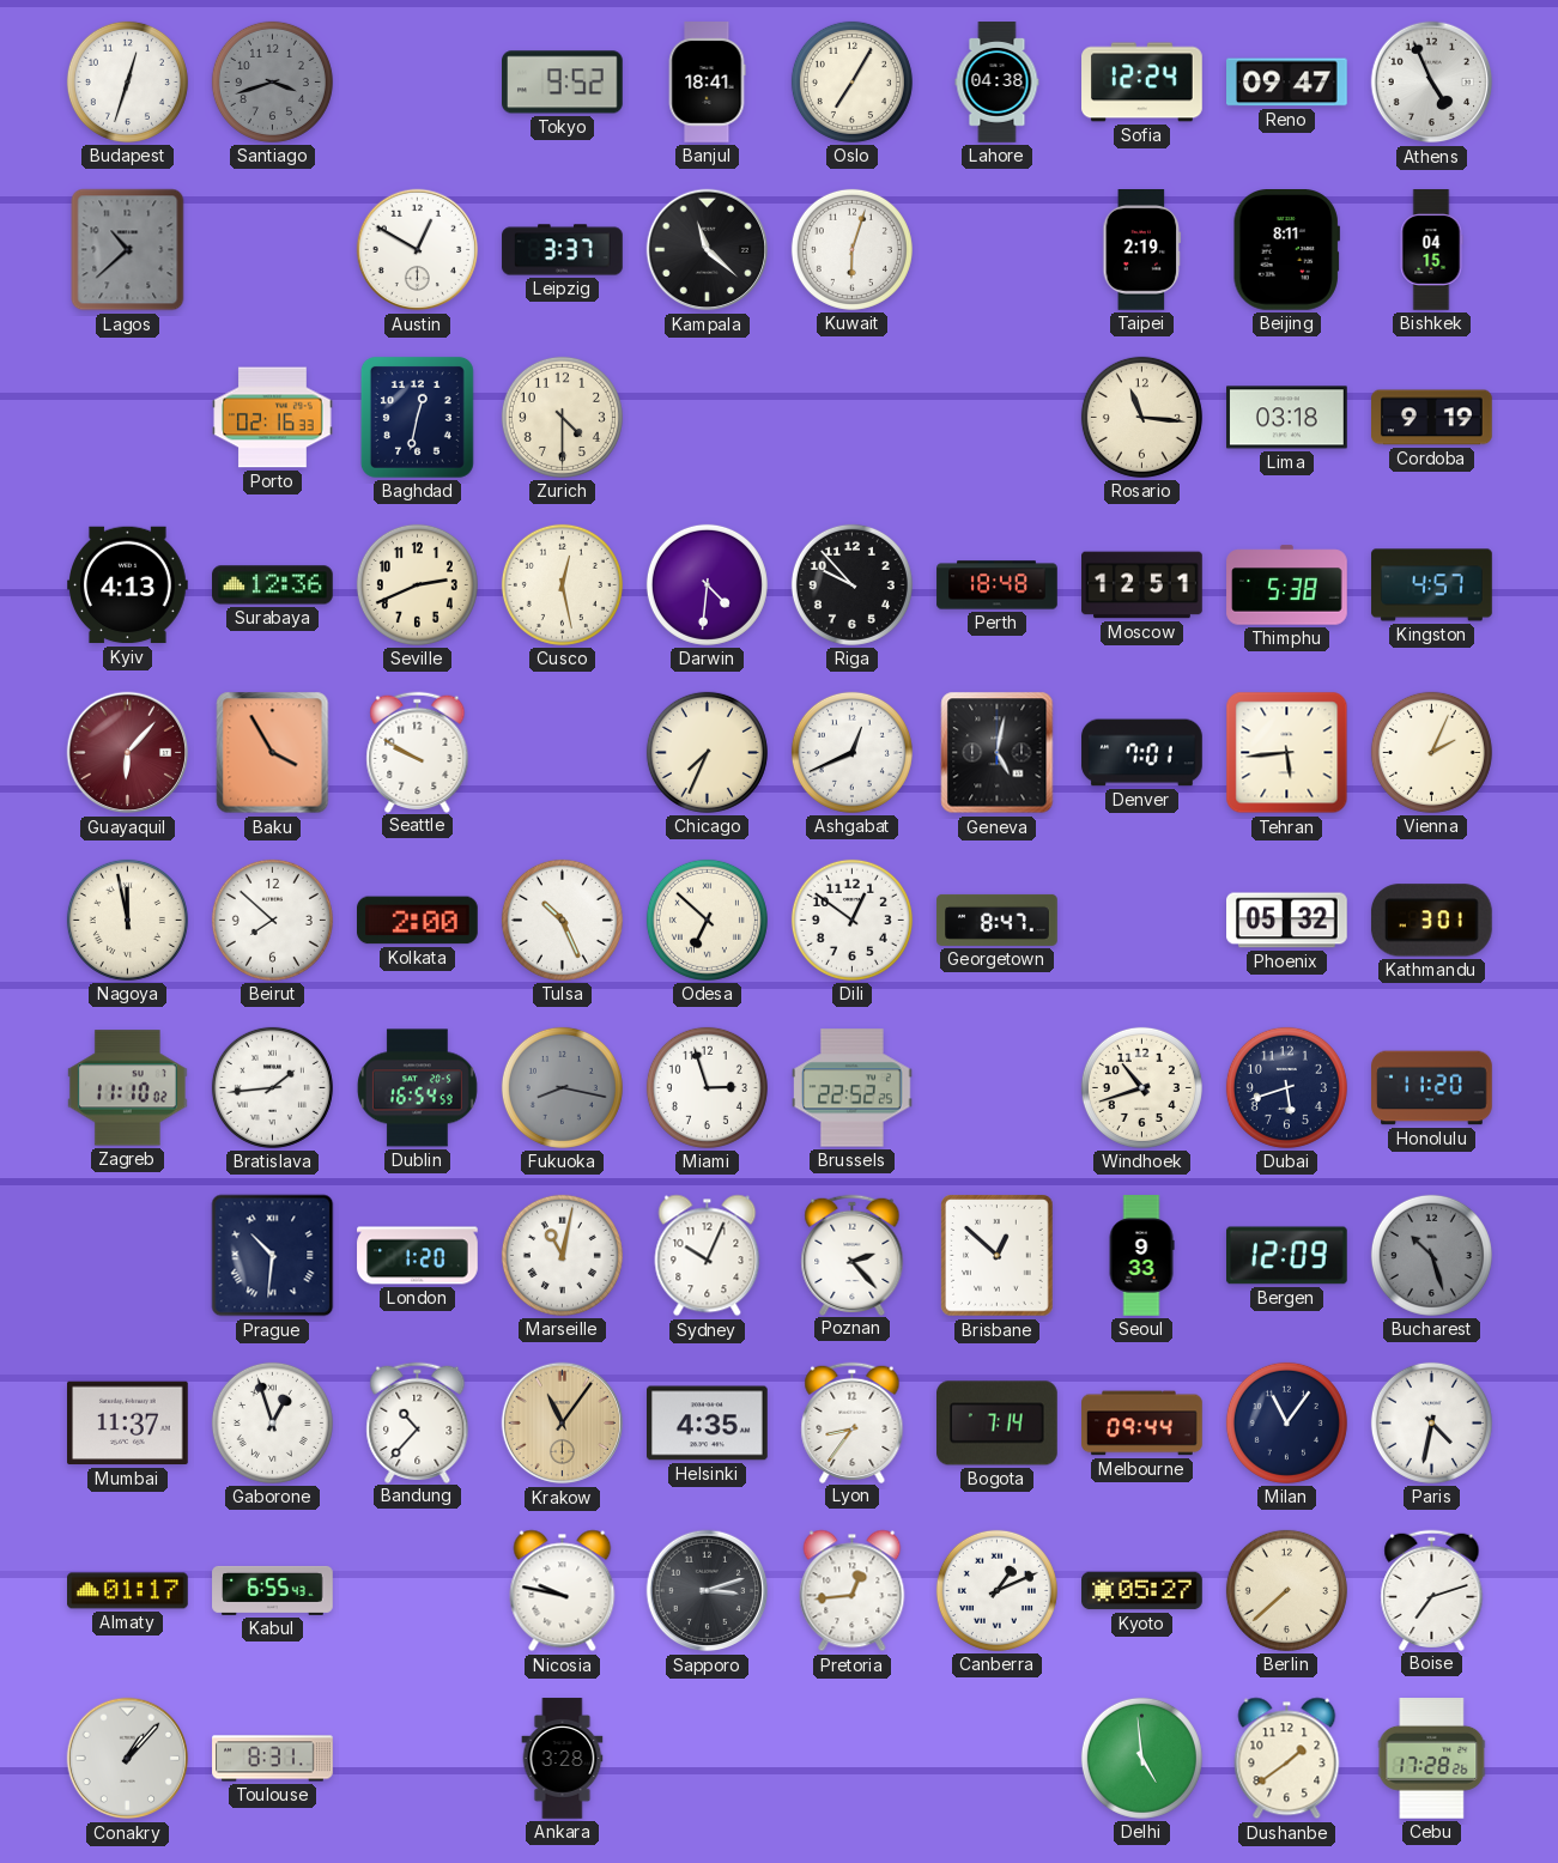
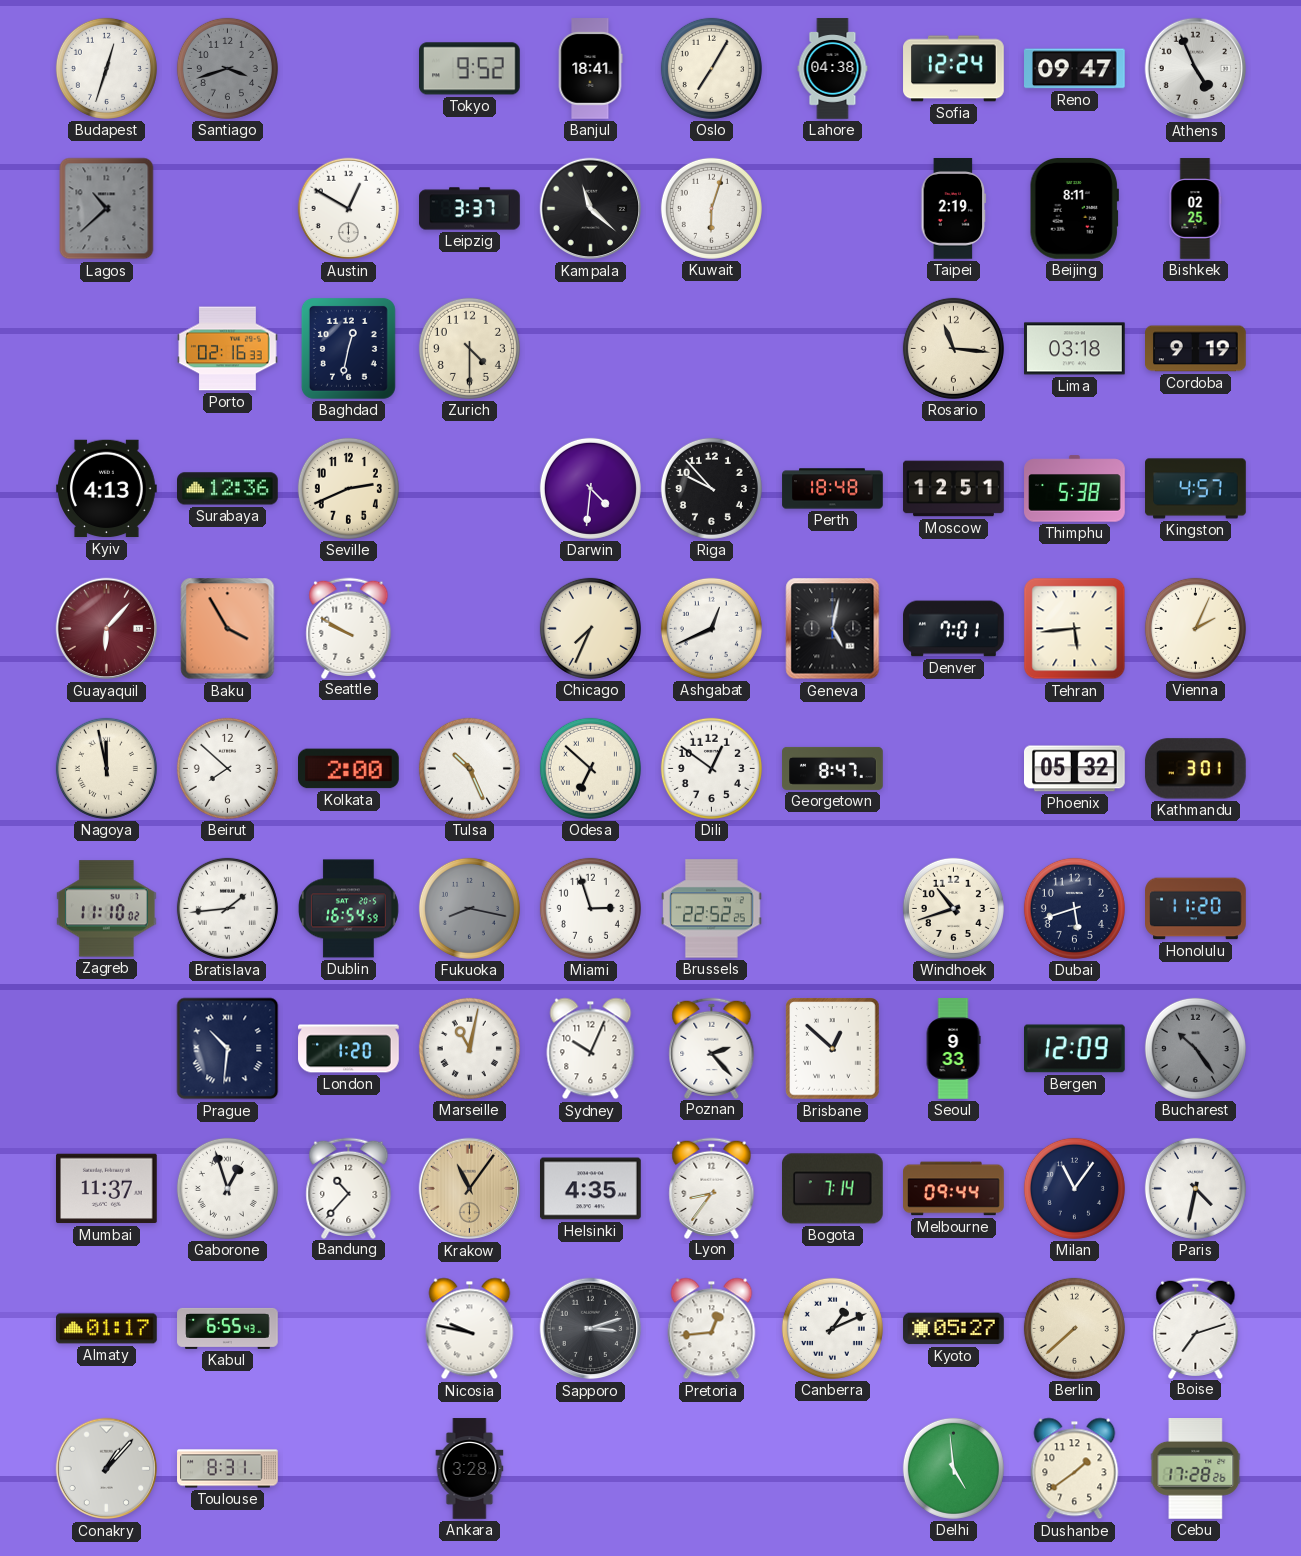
Bishkek: 04:15 -> 02:25
Cusco: 12:28 -> none
Bucharest: 10:27 -> 10:24
